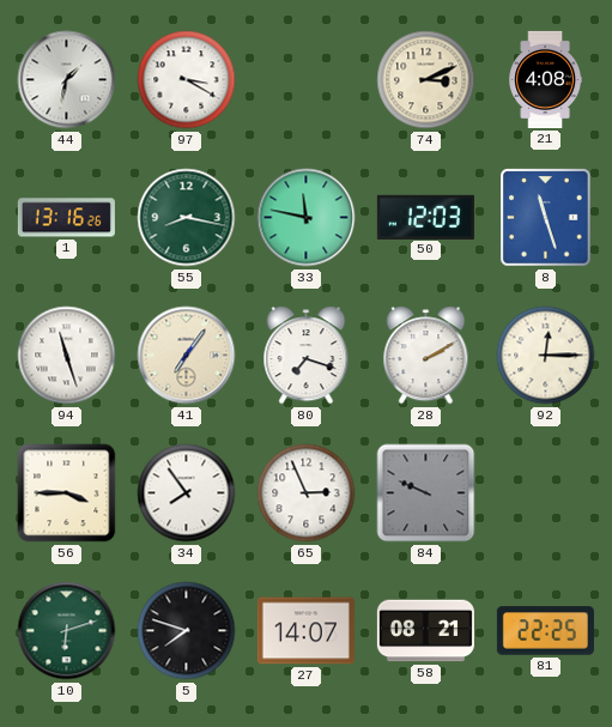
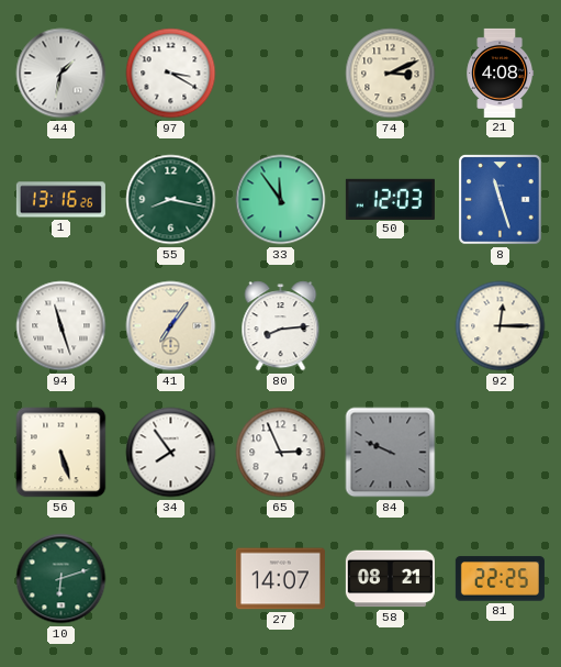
33: 11:47 -> 11:54
80: 7:18 -> 8:14
28: 2:10 -> none
56: 3:45 -> 5:27
5: 7:48 -> none
